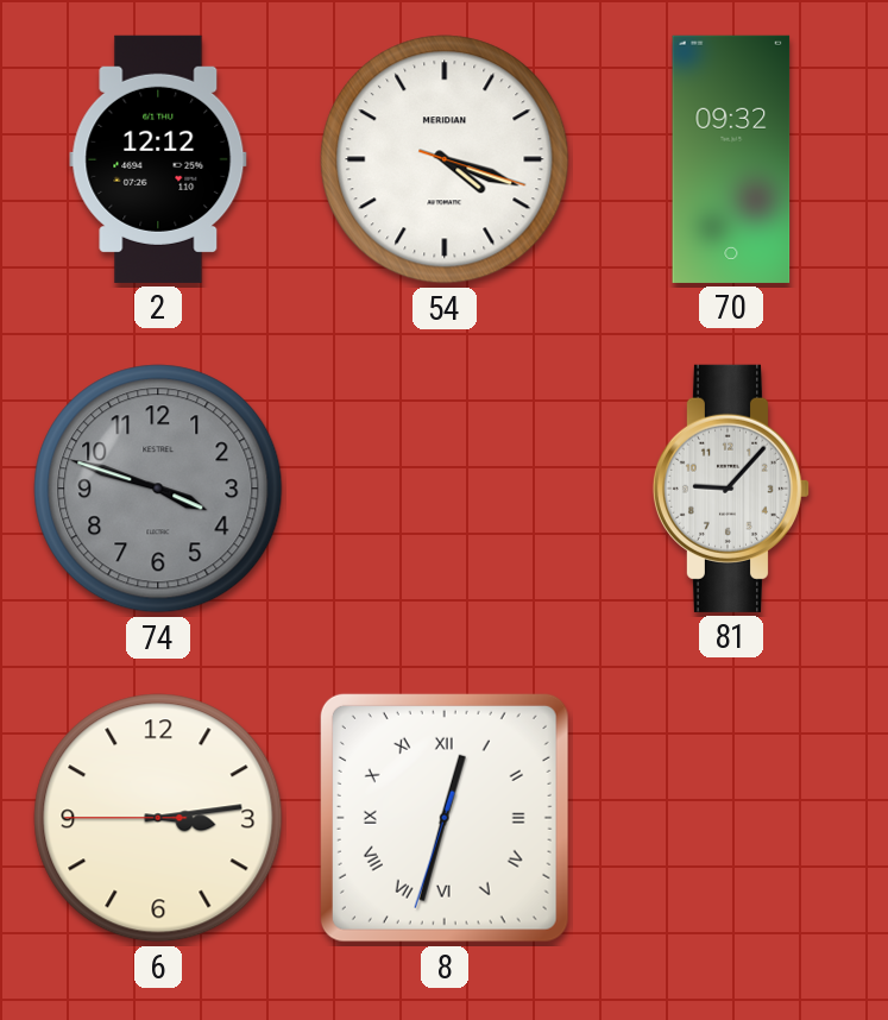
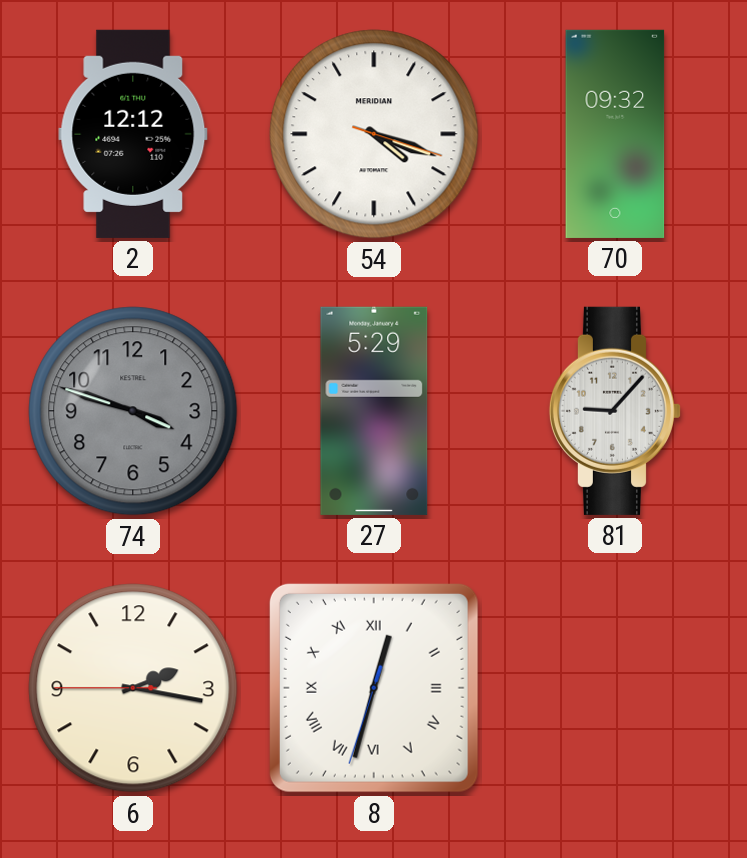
27: none -> 5:29
6: 3:13 -> 2:16
